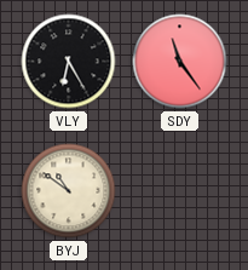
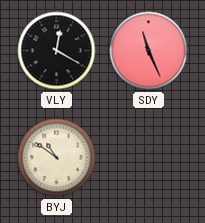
VLY: 6:25 -> 12:20
SDY: 11:24 -> 11:26
